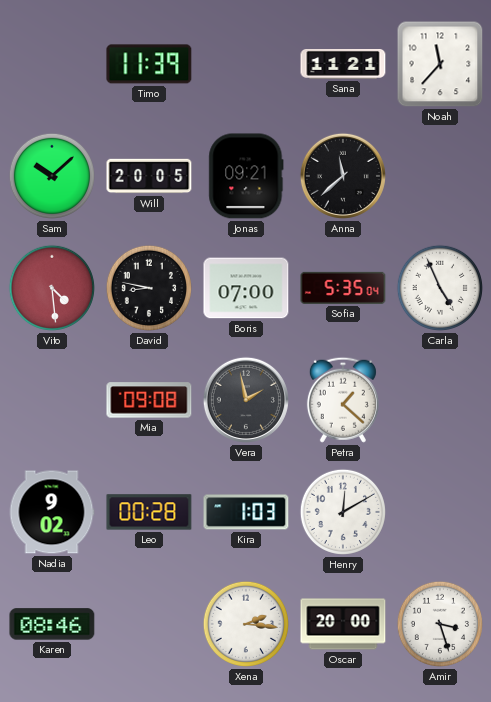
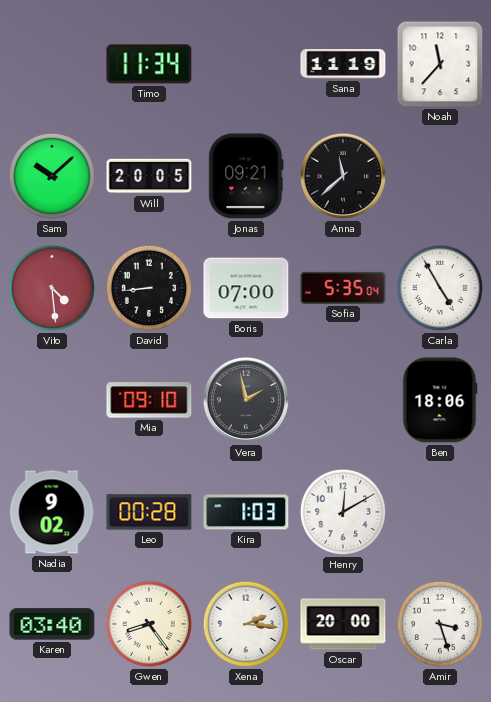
Timo: 11:39 -> 11:34
Sana: 11:21 -> 11:19
David: 8:47 -> 8:44
Carla: 4:56 -> 4:55
Mia: 09:08 -> 09:10
Petra: 1:22 -> none
Ben: none -> 18:06
Karen: 08:46 -> 03:40
Gwen: none -> 8:24
